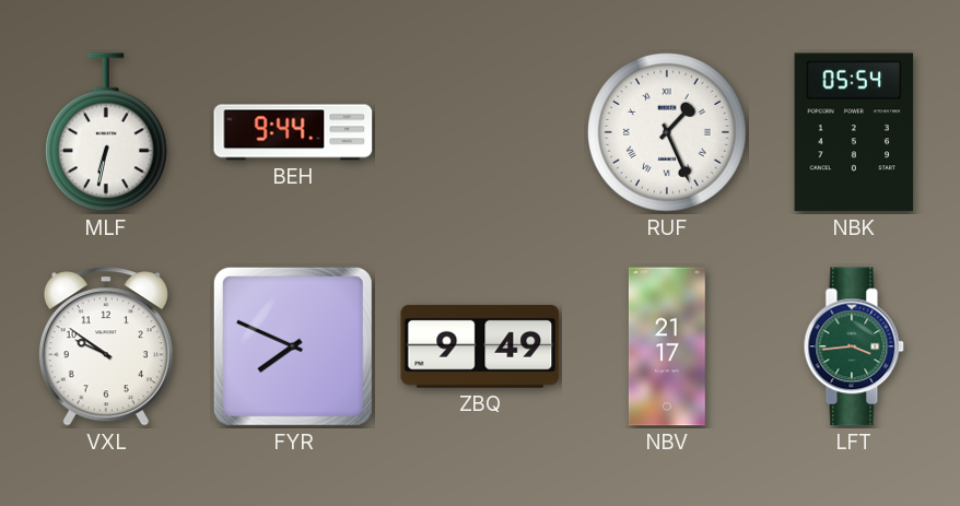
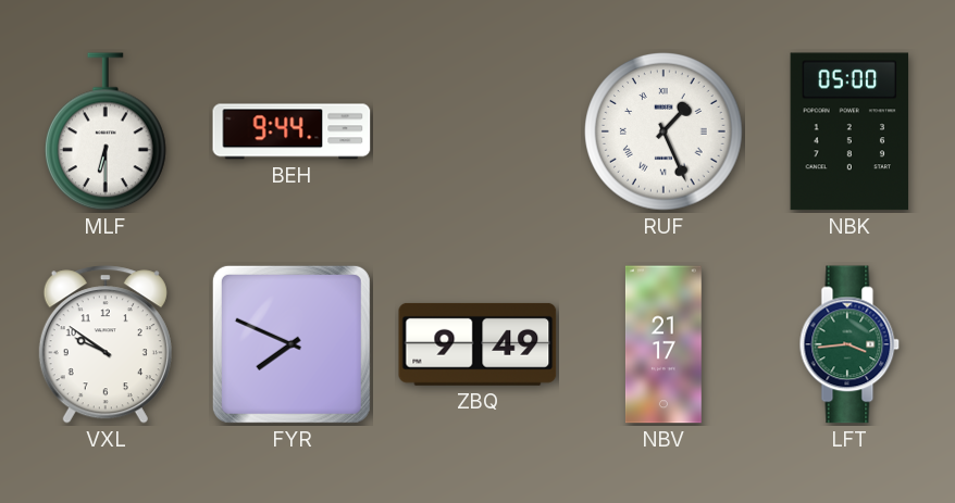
MLF: 6:32 -> 6:30
NBK: 05:54 -> 05:00
